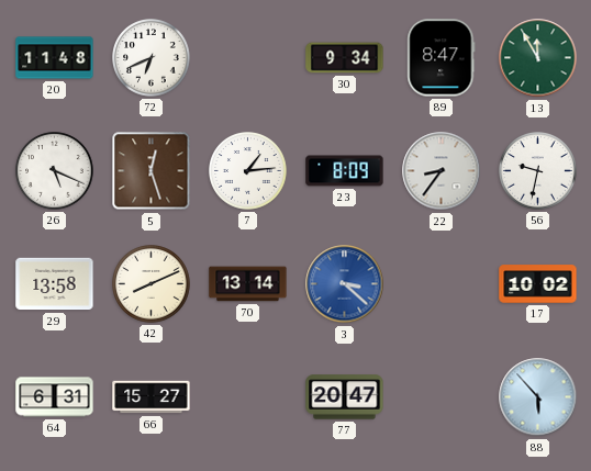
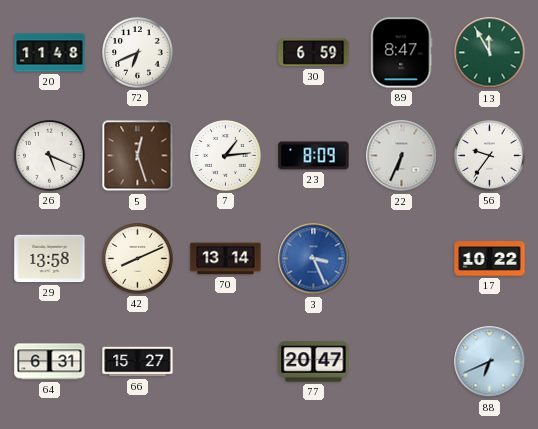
30: 9:34 -> 6:59
22: 8:36 -> 6:34
56: 9:32 -> 9:36
3: 3:22 -> 3:26
17: 10:02 -> 10:22
88: 5:53 -> 6:41
